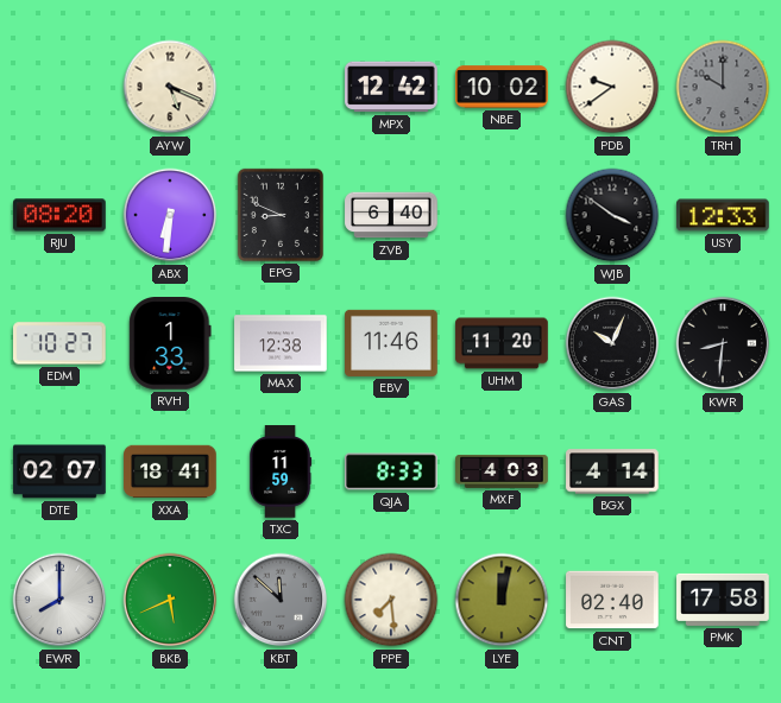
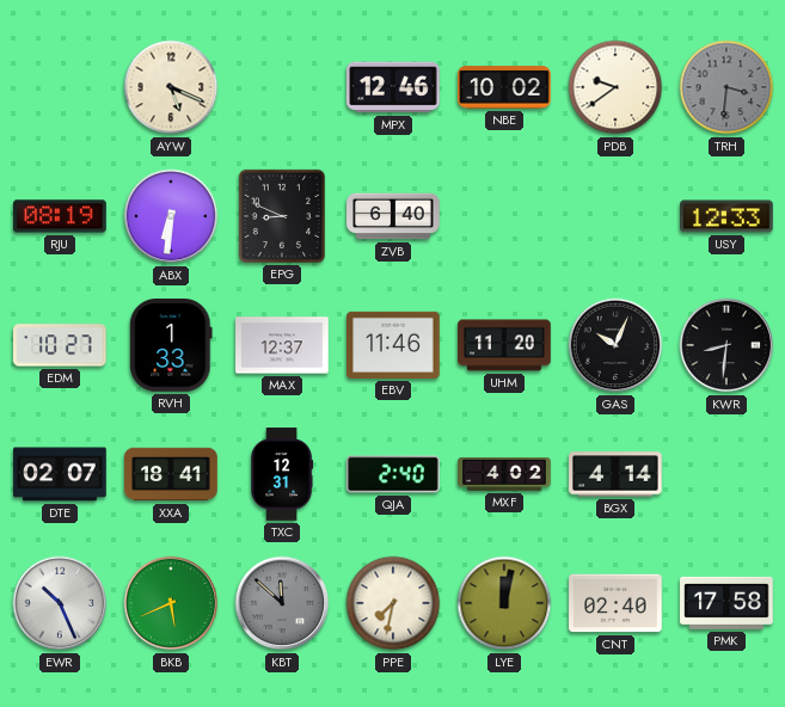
MPX: 12:42 -> 12:46
TRH: 10:00 -> 3:31
RJU: 08:20 -> 08:19
WJB: 3:51 -> none
MAX: 12:38 -> 12:37
TXC: 11:59 -> 12:31
QJA: 8:33 -> 2:40
MXF: 4:03 -> 4:02
EWR: 8:00 -> 10:26
PPE: 7:29 -> 7:32
